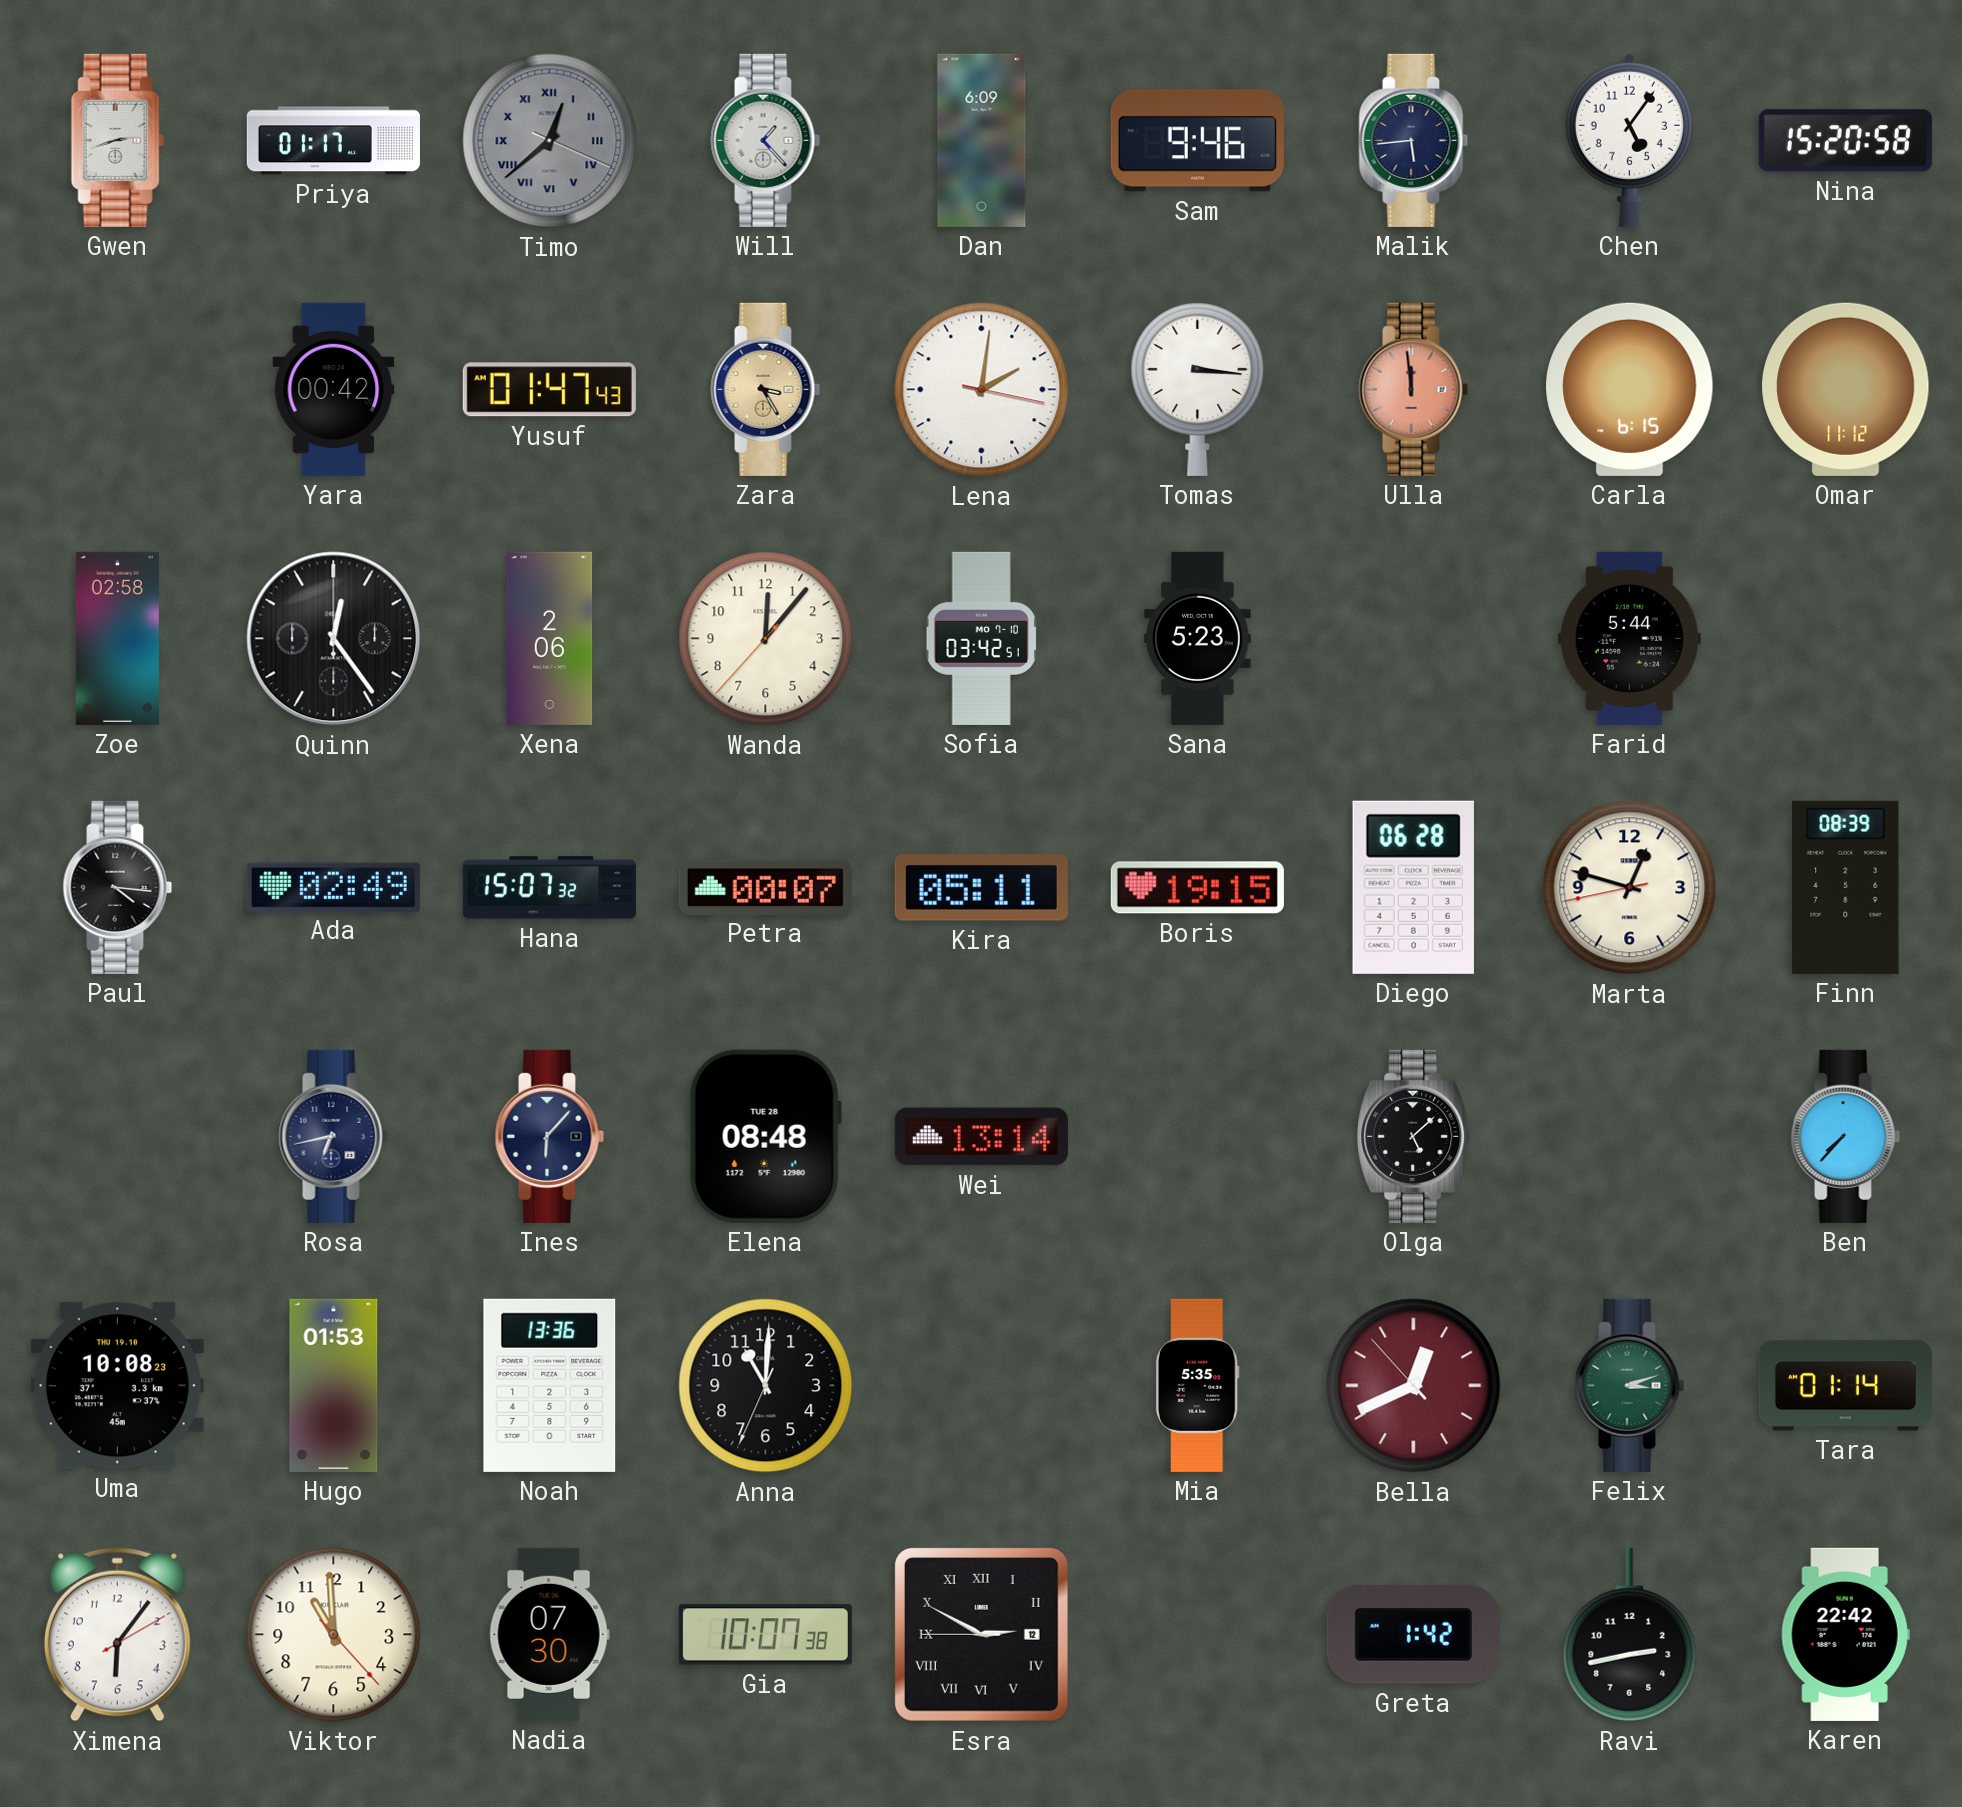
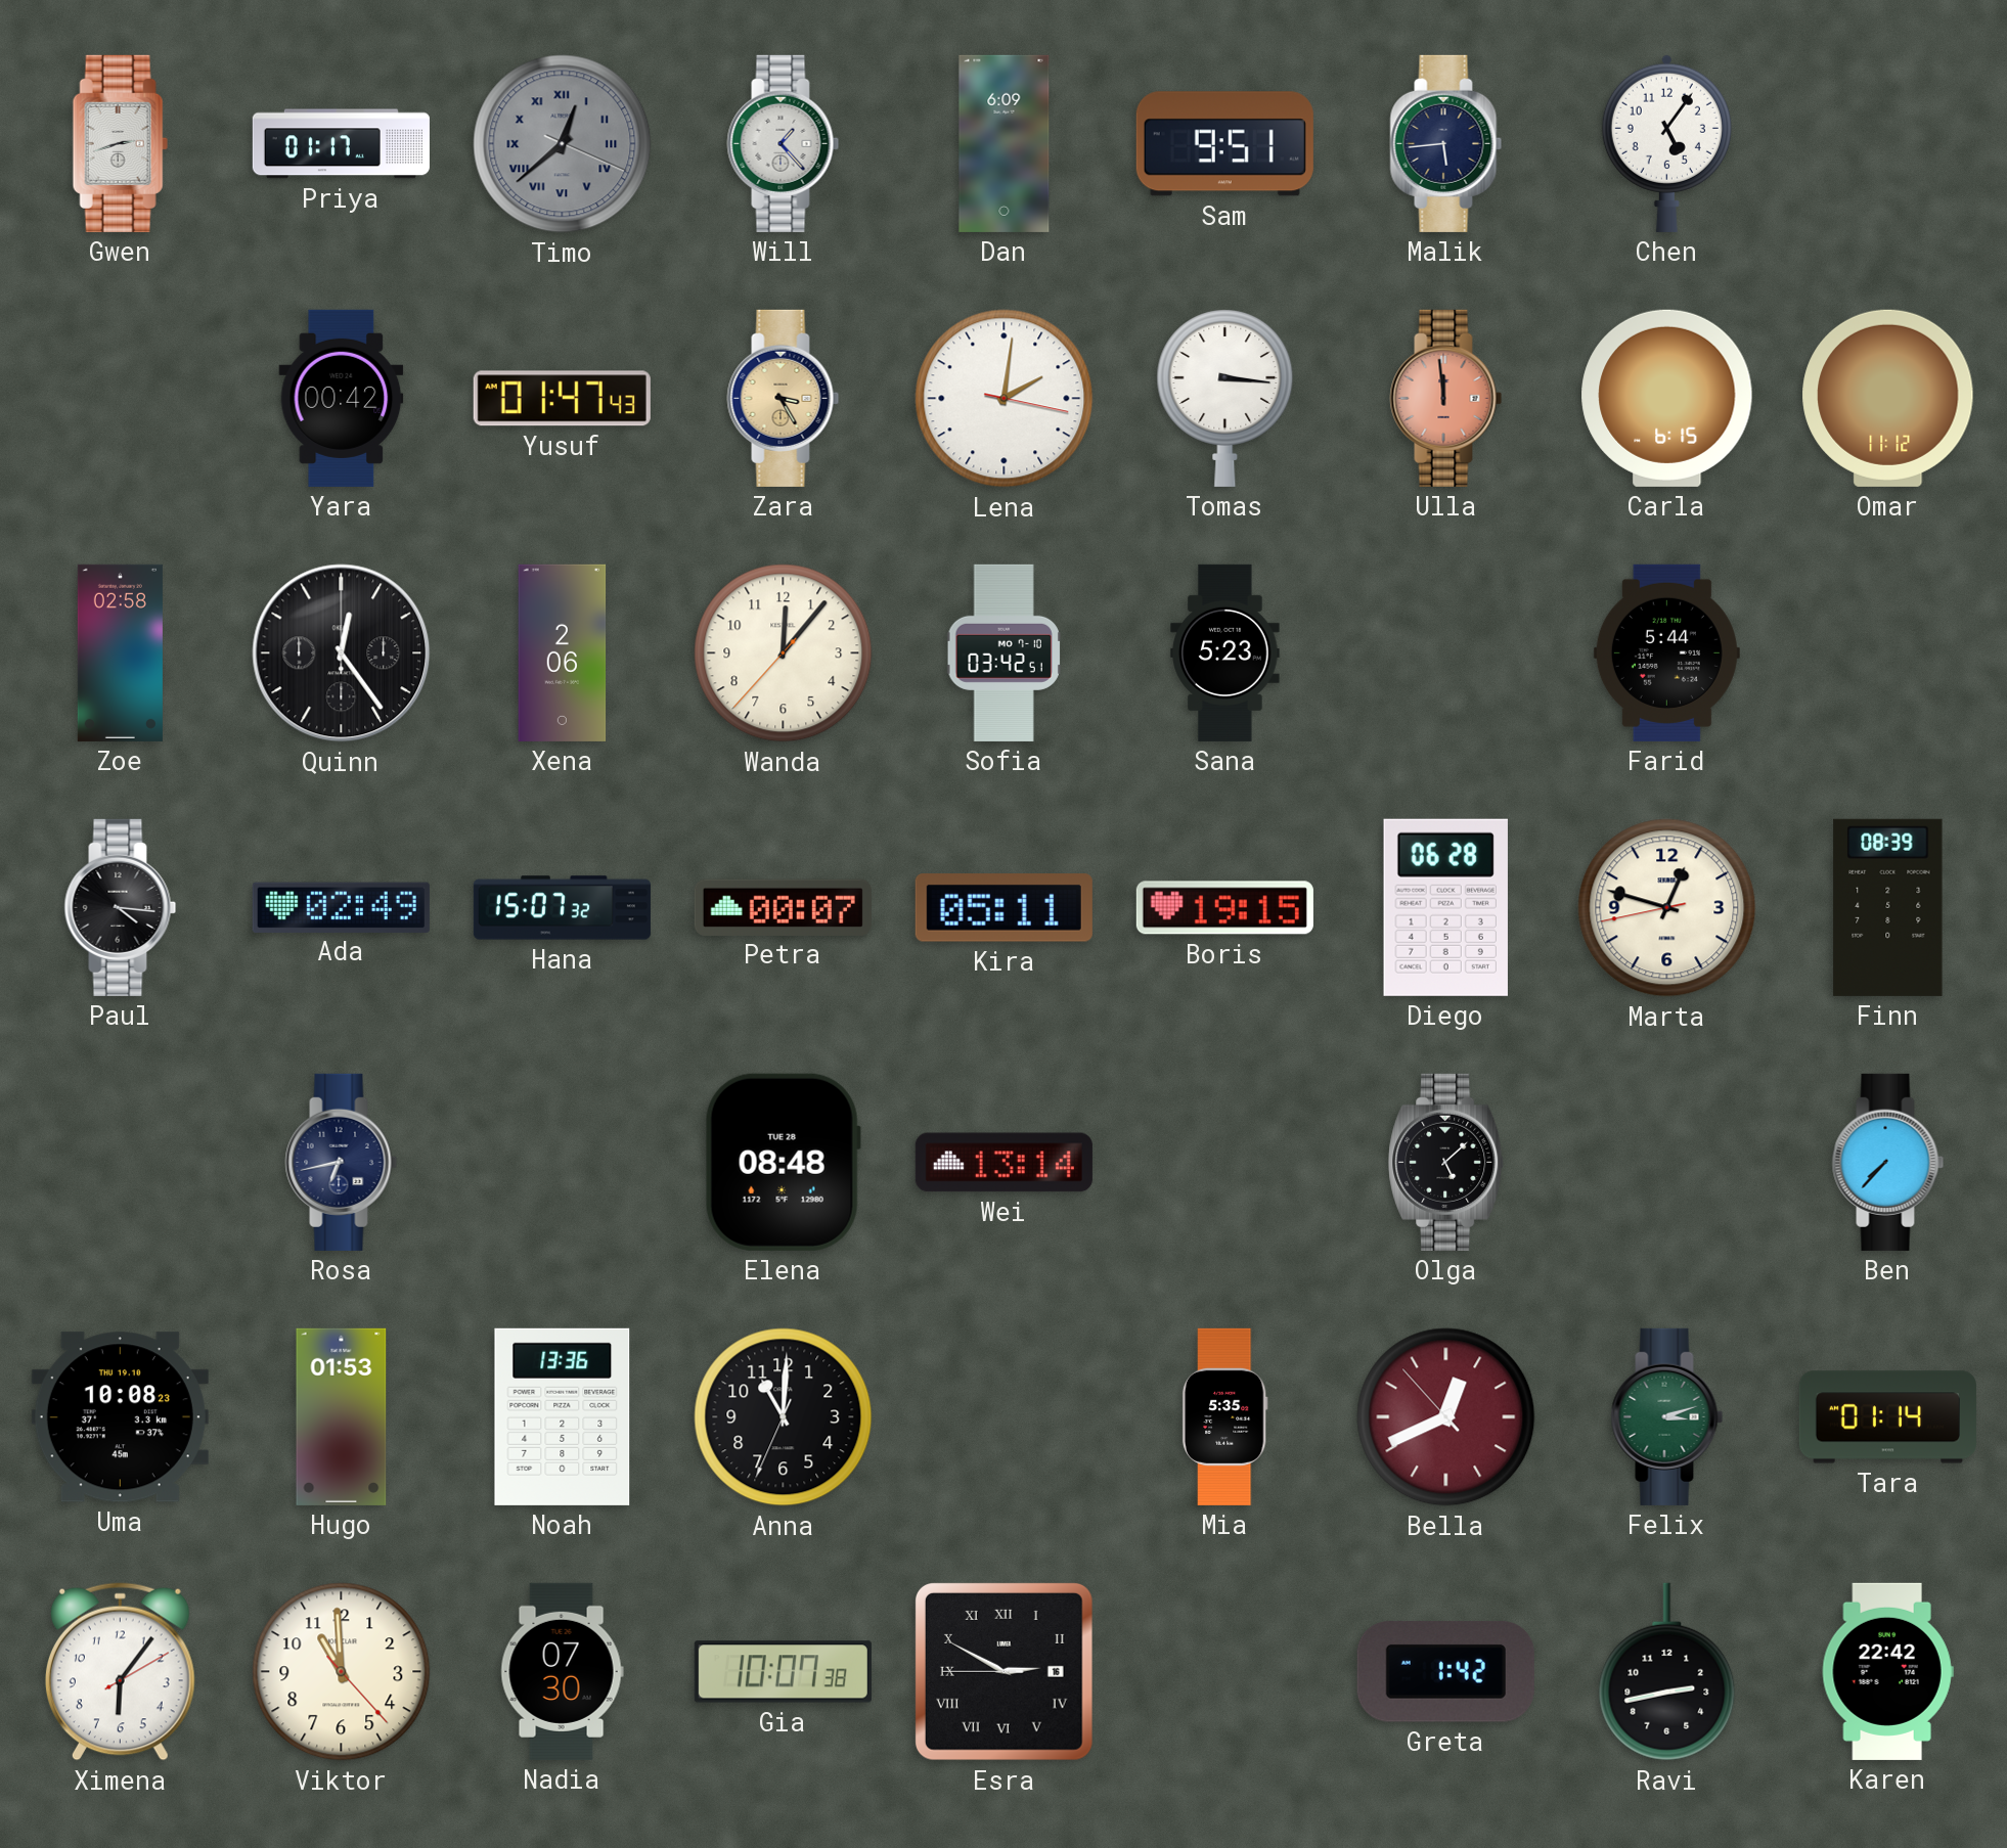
Sam: 9:46 -> 9:51
Nina: 15:20 -> none
Ines: 6:07 -> none
Esra date: 12 -> 16
